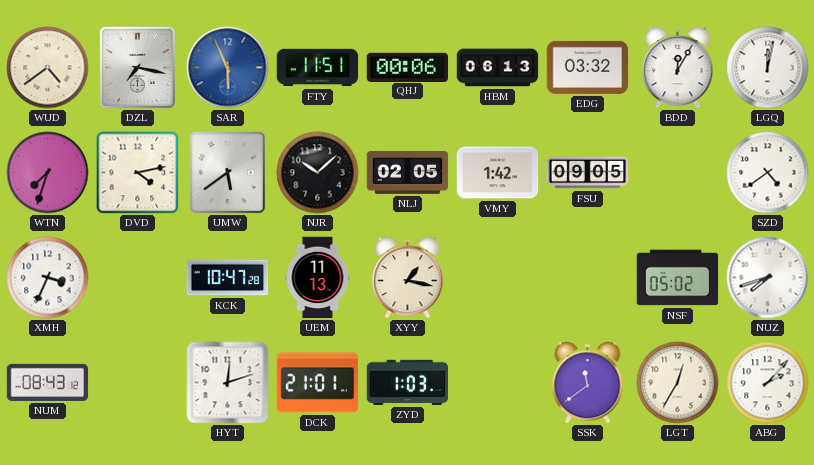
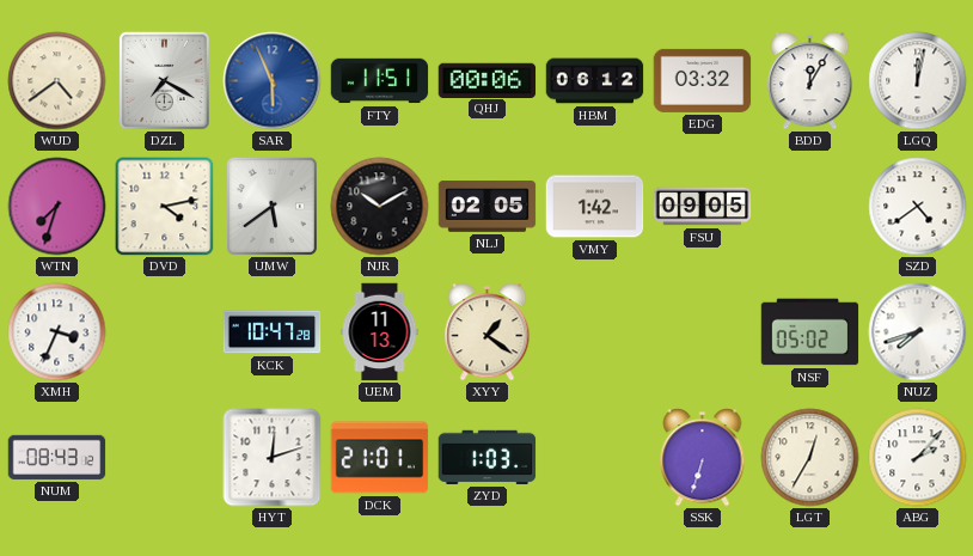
DZL: 7:17 -> 7:20
HBM: 06:13 -> 06:12
NJR: 10:08 -> 10:10
XYY: 1:17 -> 1:21
SSK: 11:39 -> 6:33
